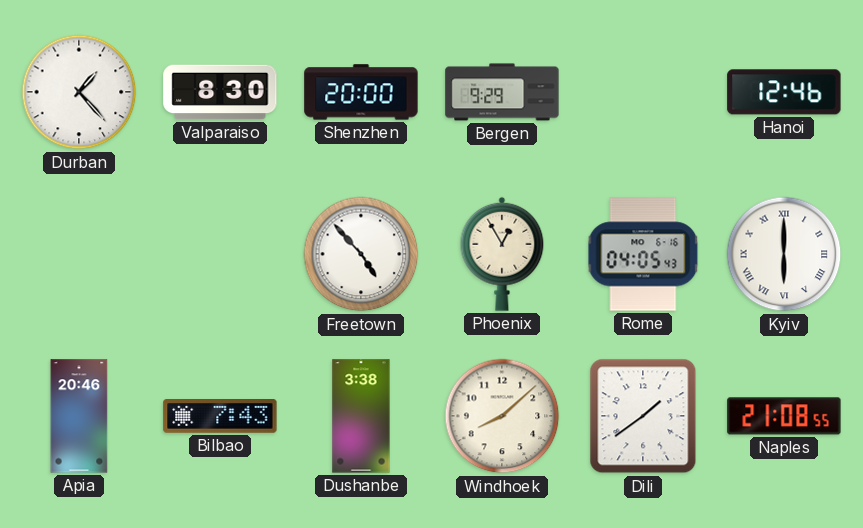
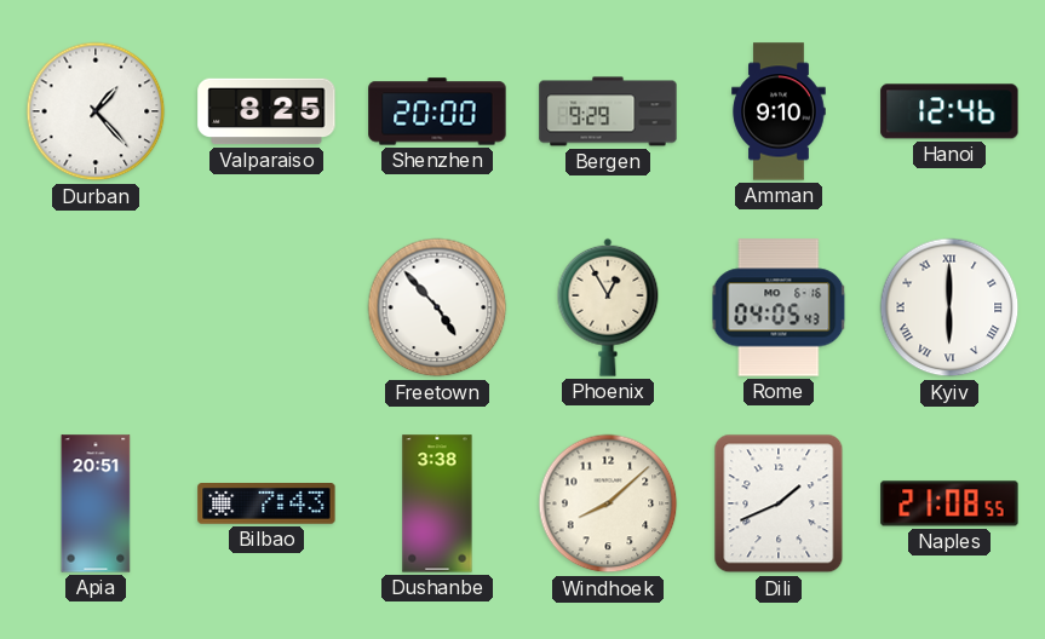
Valparaiso: 8:30 -> 8:25
Amman: none -> 9:10
Apia: 20:46 -> 20:51
Dili: 1:39 -> 1:41
